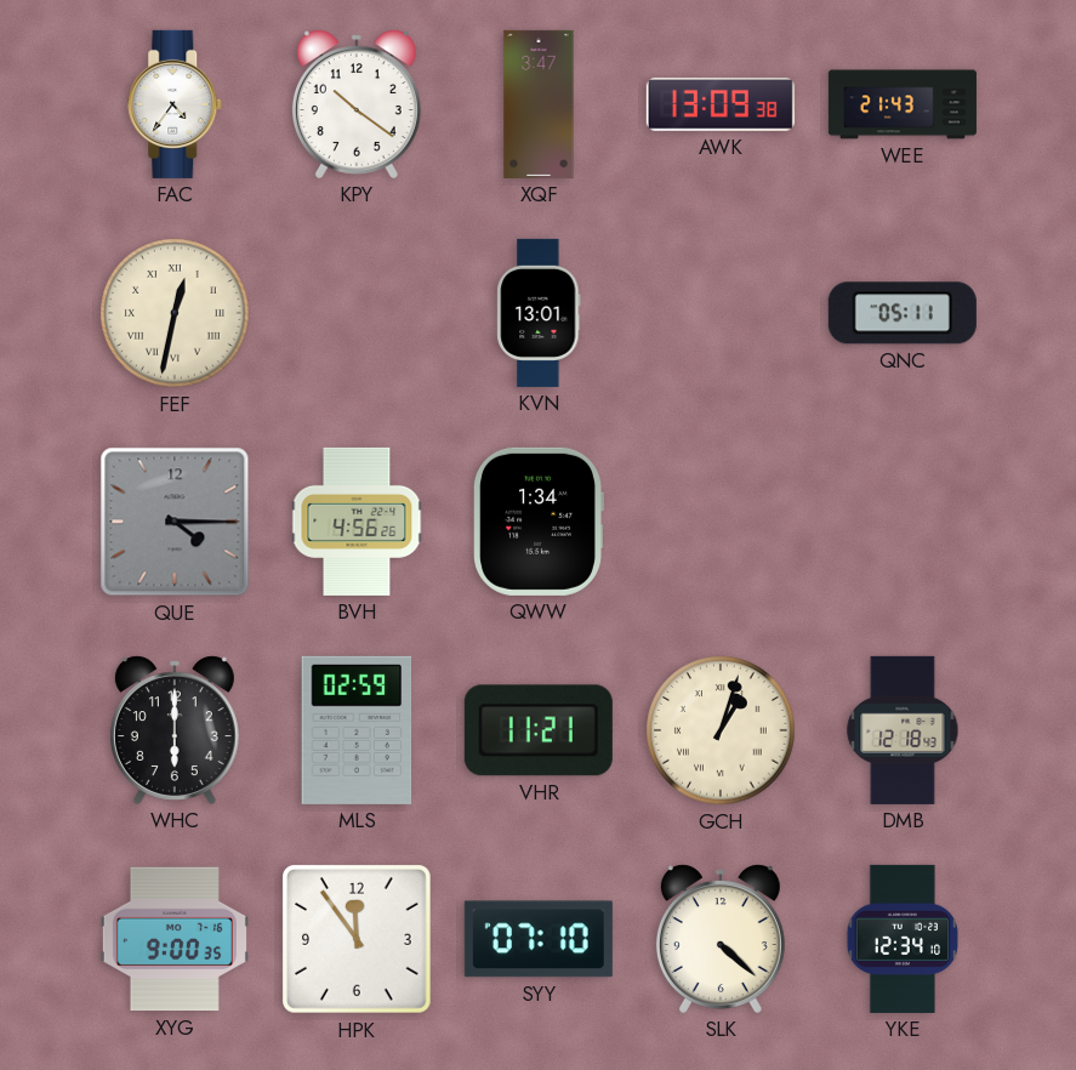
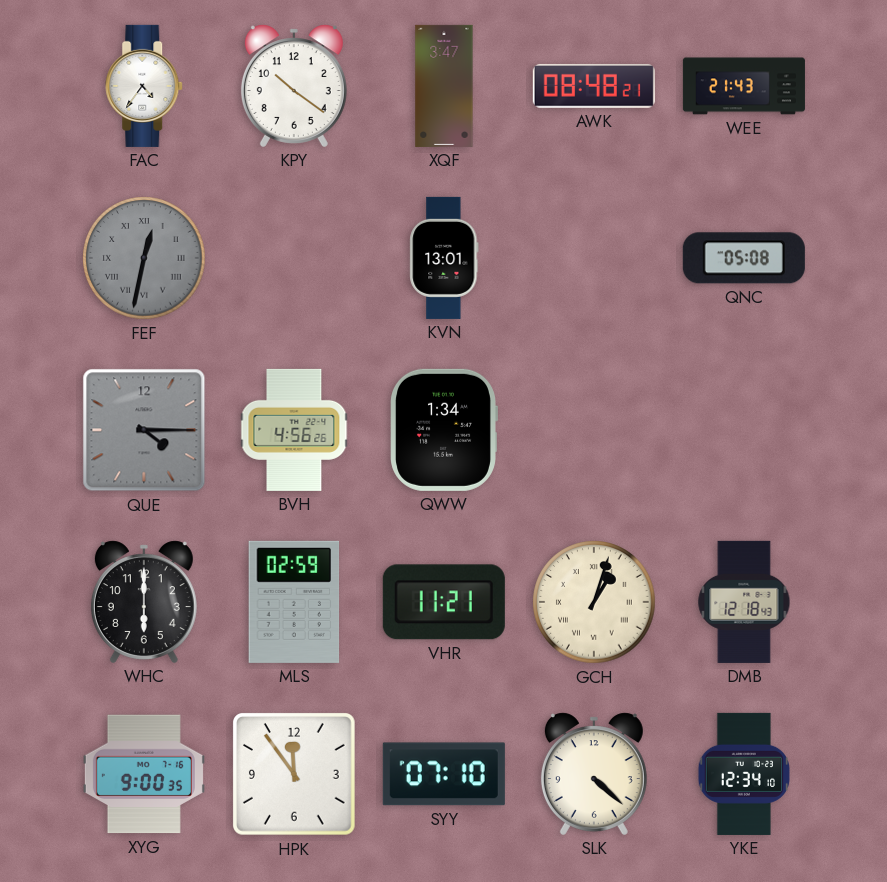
AWK: 13:09 -> 08:48
FEF dial: cream -> grey
QNC: 05:11 -> 05:08
